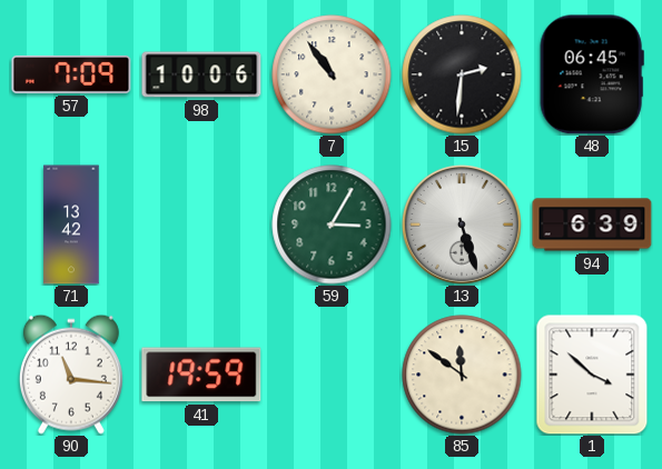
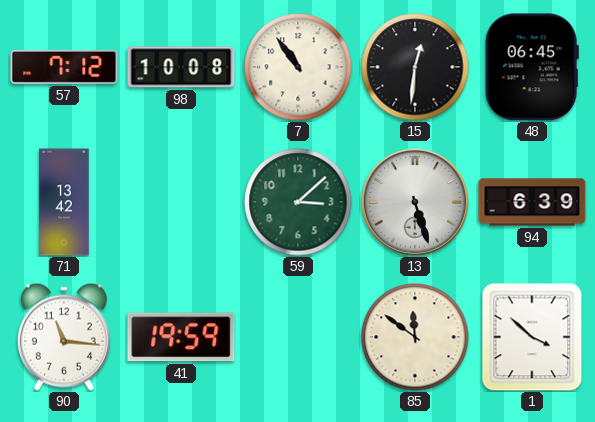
57: 7:09 -> 7:12
98: 10:06 -> 10:08
15: 2:31 -> 12:31
59: 3:05 -> 3:08
